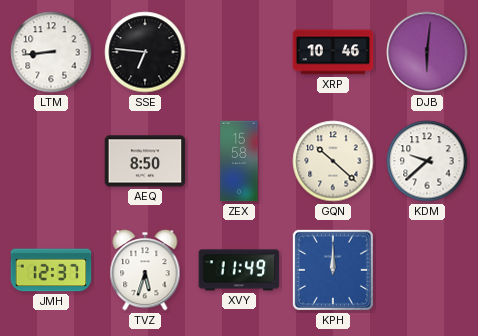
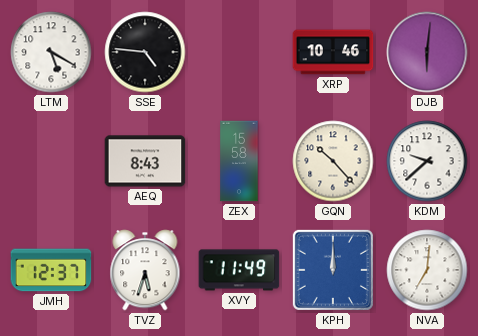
LTM: 8:44 -> 5:20
SSE: 6:46 -> 4:46
AEQ: 8:50 -> 8:43
GQN: 10:22 -> 10:23
NVA: none -> 7:01
